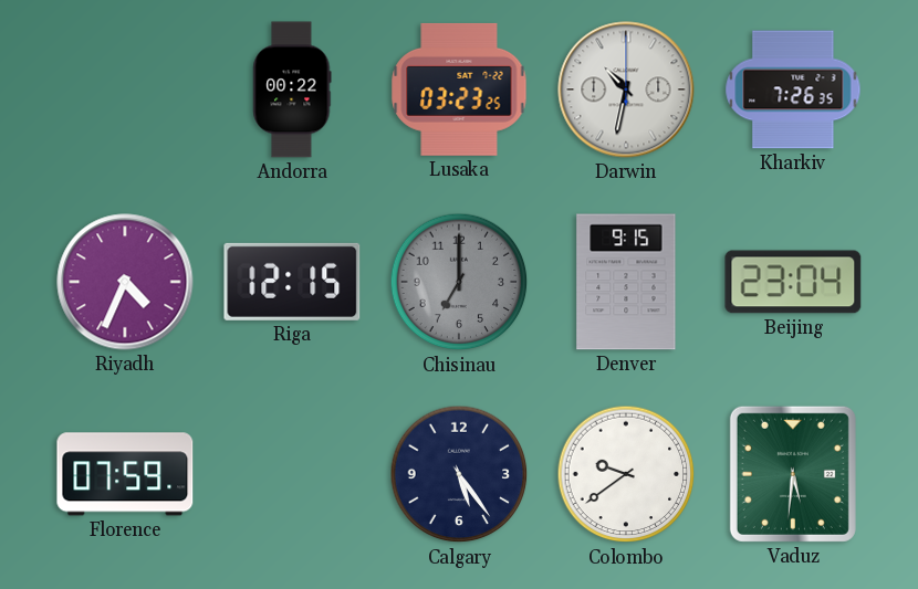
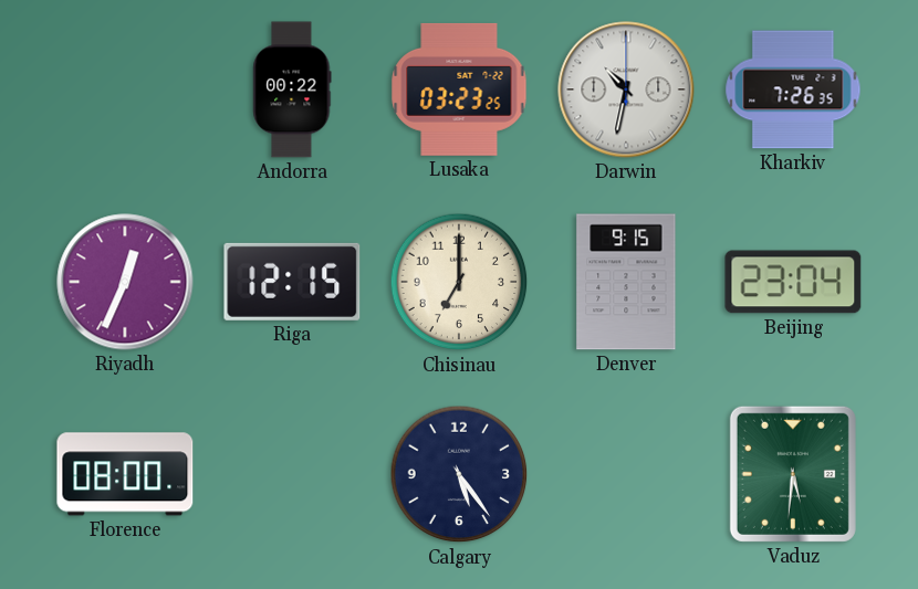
Riyadh: 4:34 -> 12:34
Chisinau dial: grey -> cream
Florence: 07:59 -> 08:00
Colombo: 9:39 -> none
